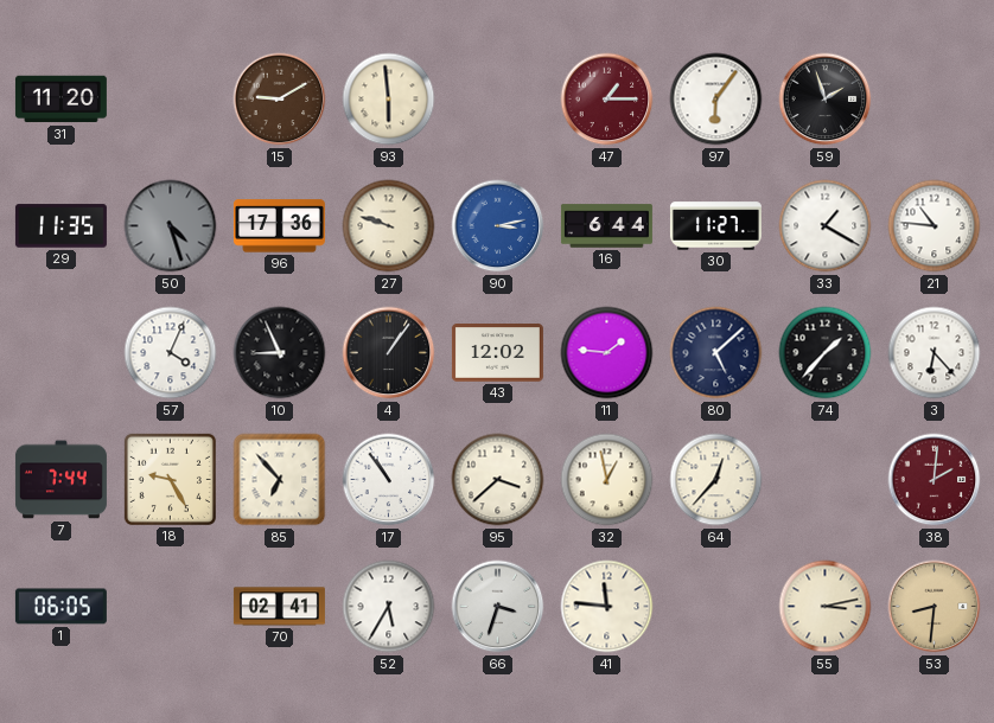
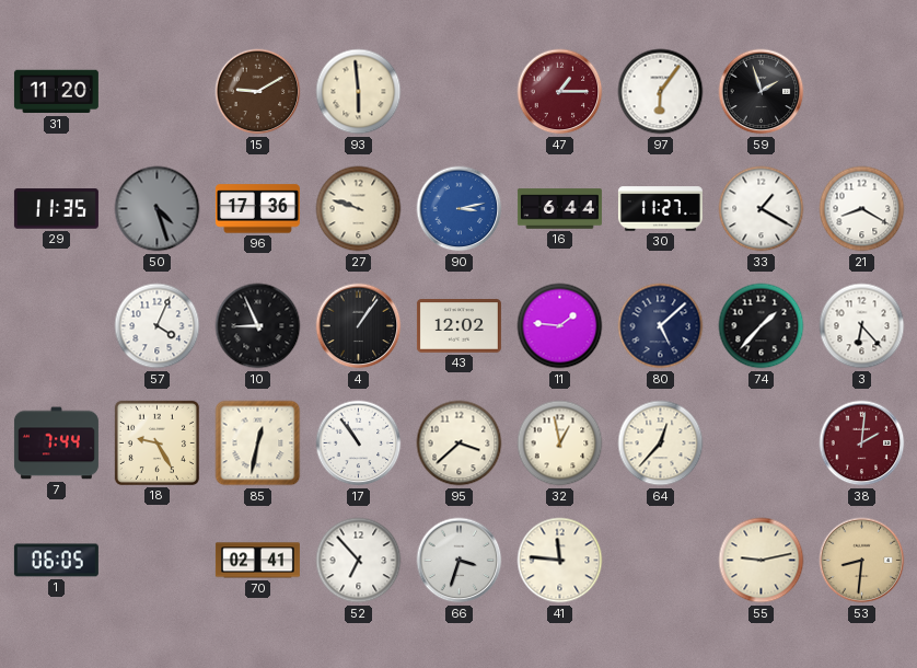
21: 10:46 -> 8:20
85: 6:53 -> 12:32
52: 5:35 -> 6:53
55: 3:13 -> 9:13
